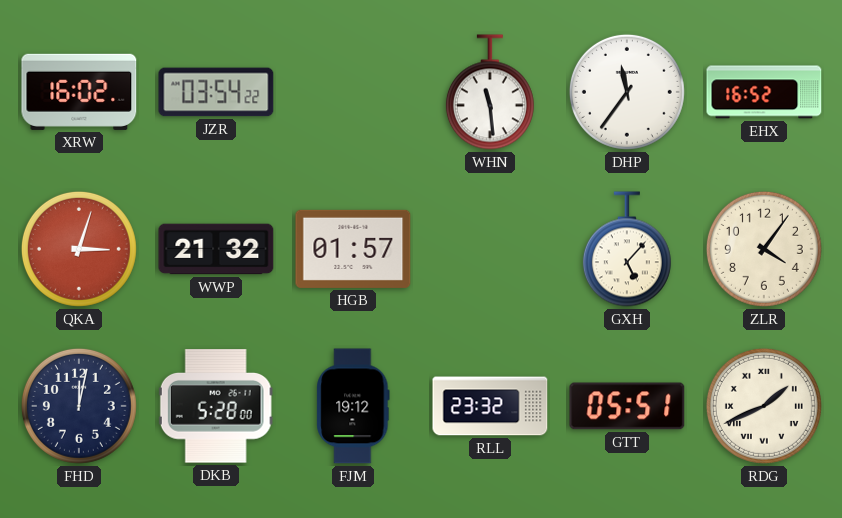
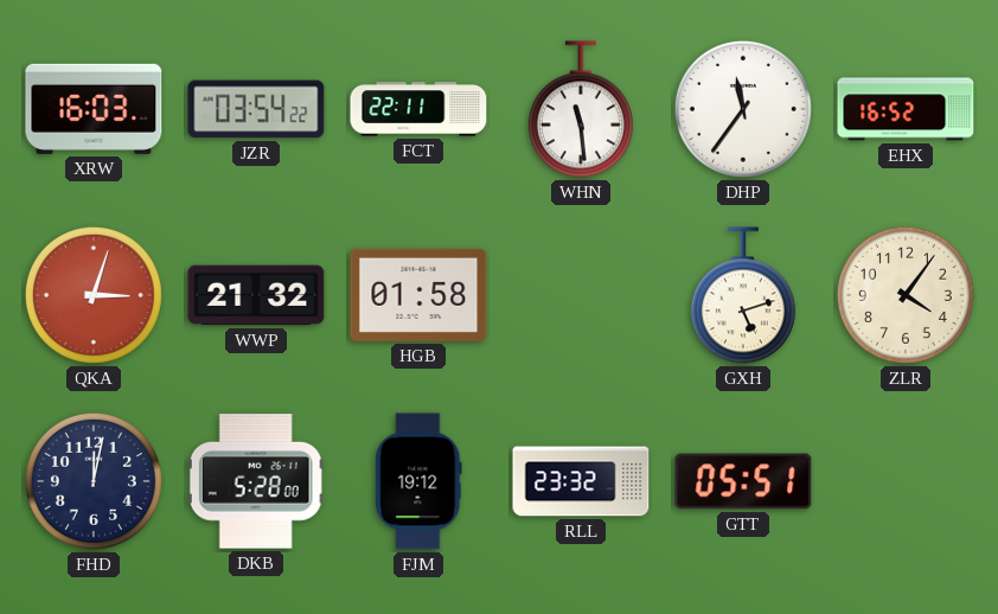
XRW: 16:02 -> 16:03
FCT: none -> 22:11
HGB: 01:57 -> 01:58
GXH: 5:07 -> 5:12
RDG: 1:41 -> none
